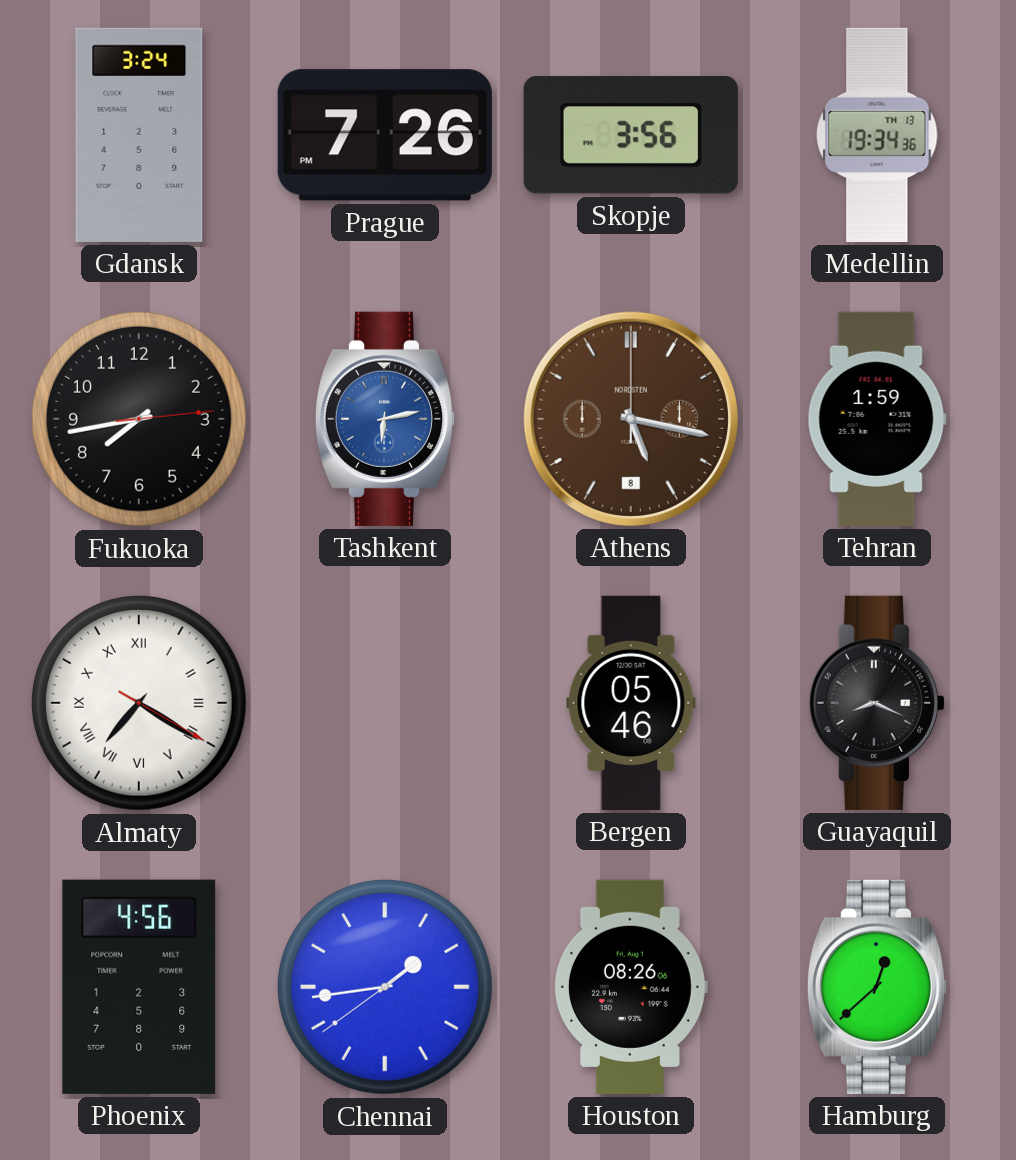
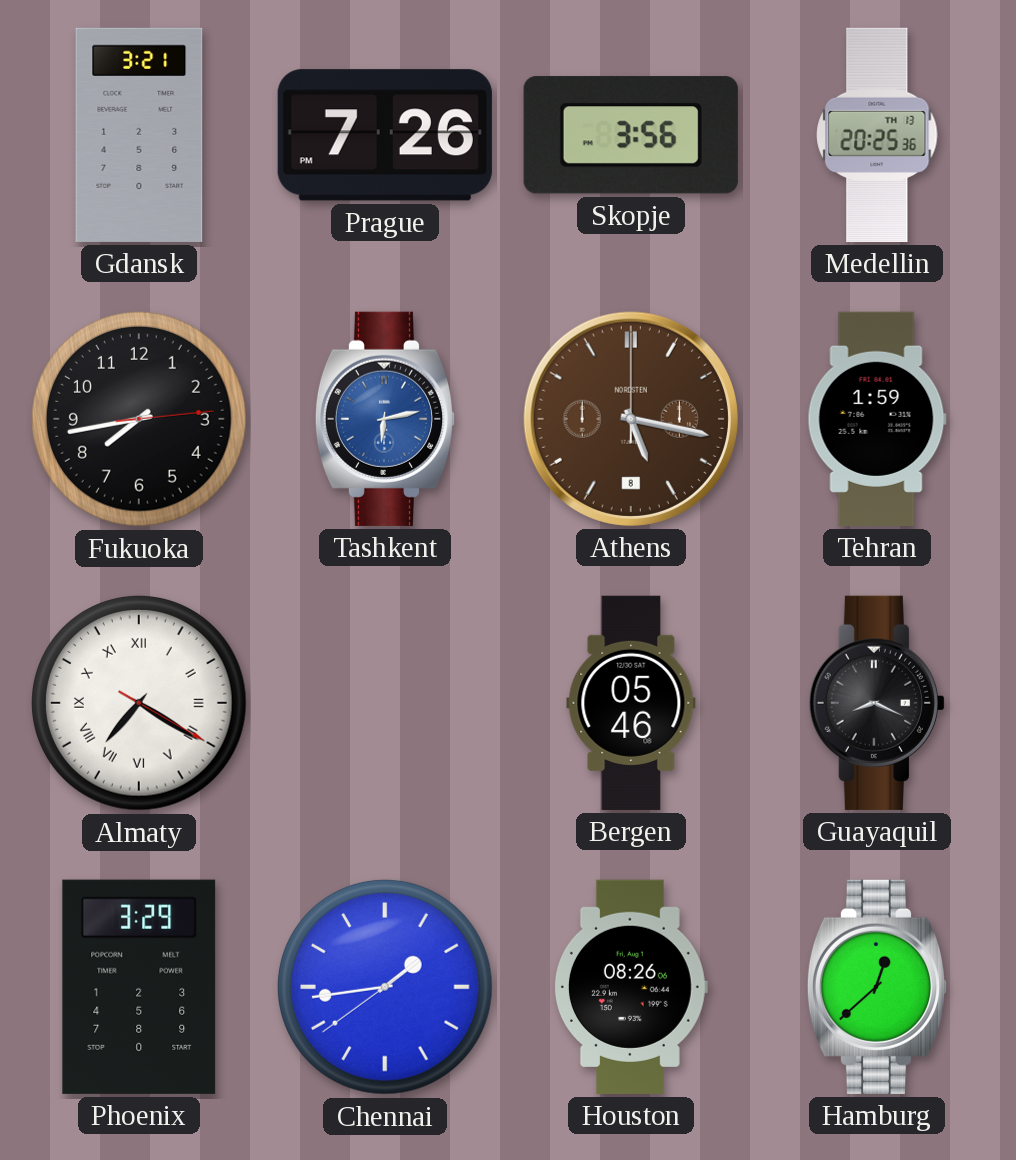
Gdansk: 3:24 -> 3:21
Medellin: 19:34 -> 20:25
Phoenix: 4:56 -> 3:29
